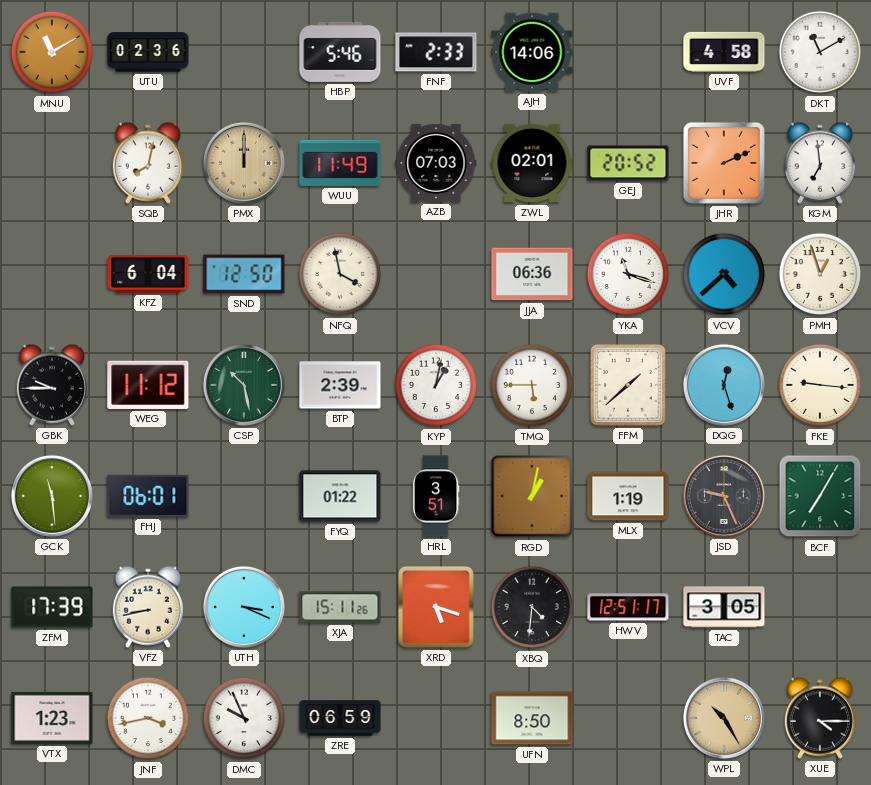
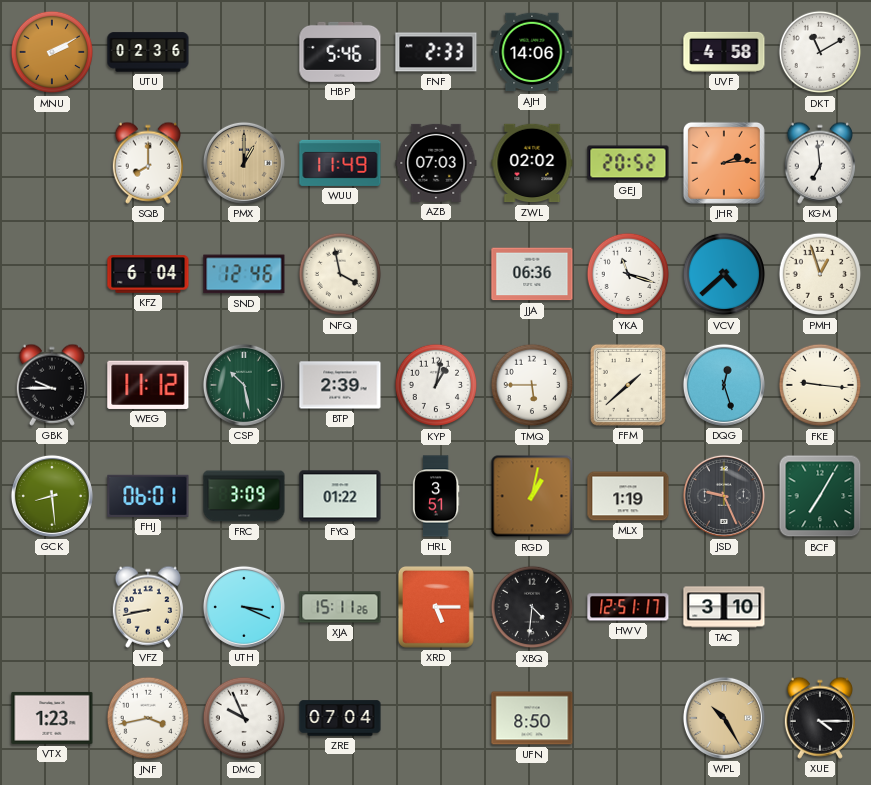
MNU: 11:10 -> 2:10
SQB: 8:02 -> 8:00
PMX: 12:00 -> 1:00
ZWL: 02:01 -> 02:02
JHR: 2:11 -> 2:14
SND: 12:50 -> 12:46
GCK: 11:29 -> 8:29
FRC: none -> 3:09
ZFM: 17:39 -> none
XRD: 5:18 -> 5:15
TAC: 3:05 -> 3:10
ZRE: 06:59 -> 07:04
